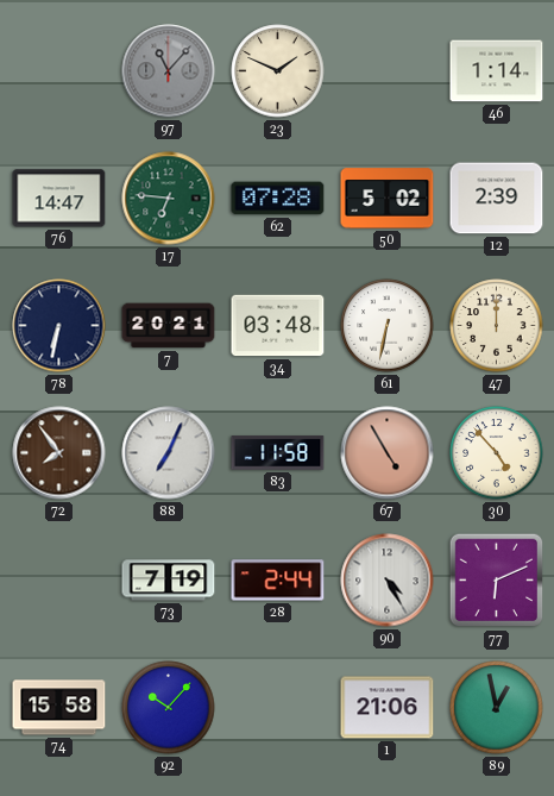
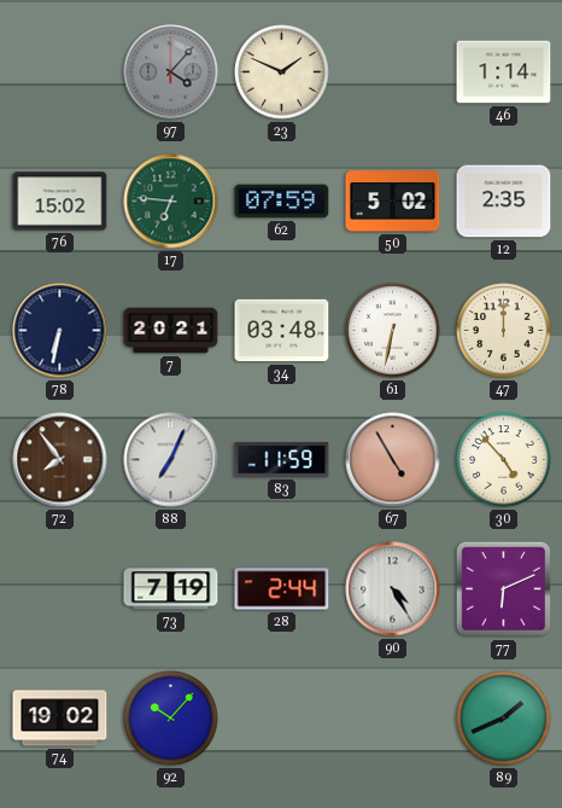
97: 11:07 -> 4:07
76: 14:47 -> 15:02
62: 07:28 -> 07:59
12: 2:39 -> 2:35
83: 11:58 -> 11:59
74: 15:58 -> 19:02
1: 21:06 -> none
89: 12:58 -> 1:41
